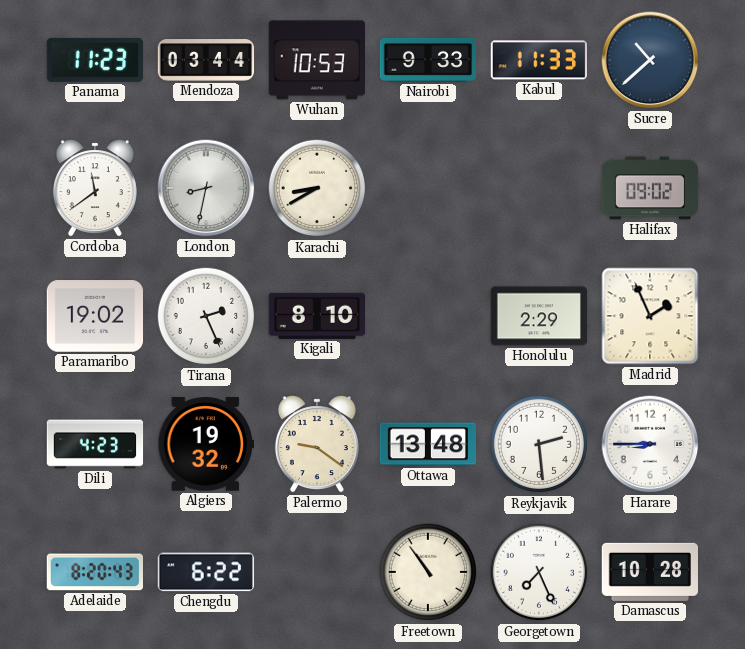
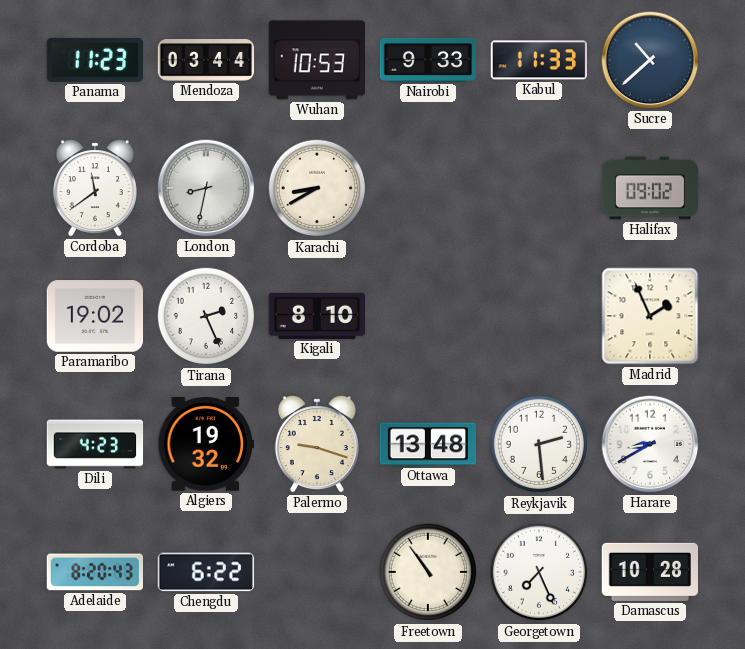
Honolulu: 2:29 -> none
Palermo: 9:21 -> 9:18
Harare: 8:45 -> 8:40
